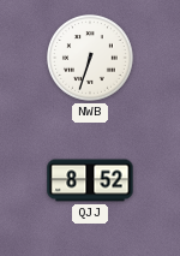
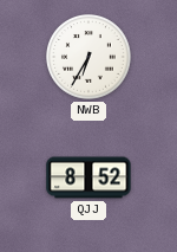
NWB: 6:33 -> 6:35
